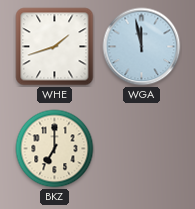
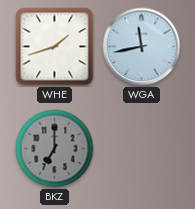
WGA: 11:58 -> 11:43
BKZ dial: cream -> grey
